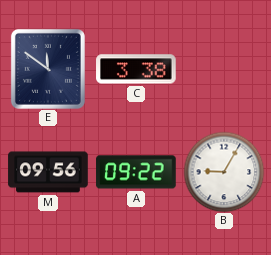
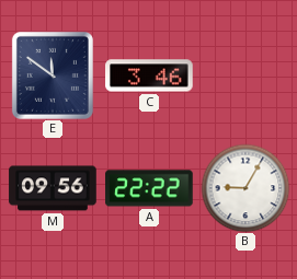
C: 3:38 -> 3:46
A: 09:22 -> 22:22
